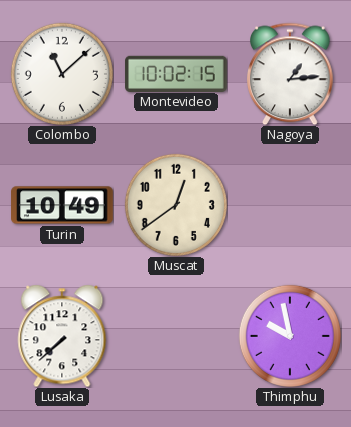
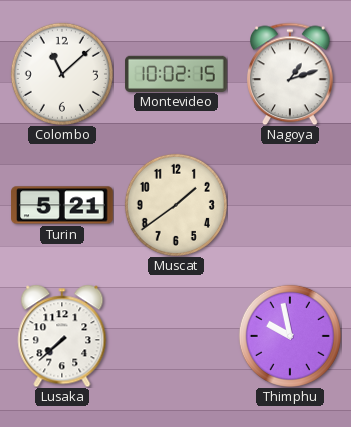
Nagoya: 1:14 -> 1:12
Turin: 10:49 -> 5:21
Muscat: 12:39 -> 1:39
